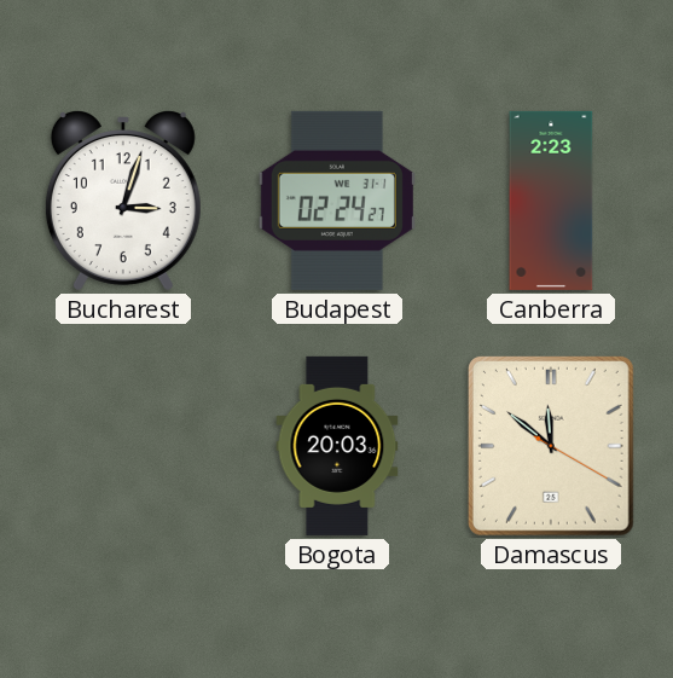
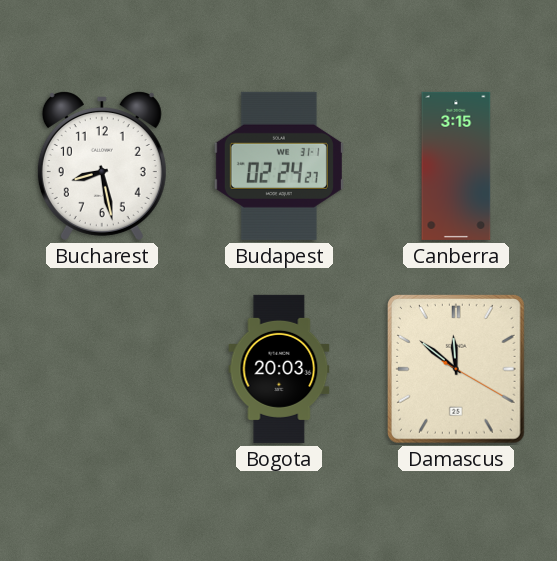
Bucharest: 3:03 -> 8:28
Canberra: 2:23 -> 3:15
